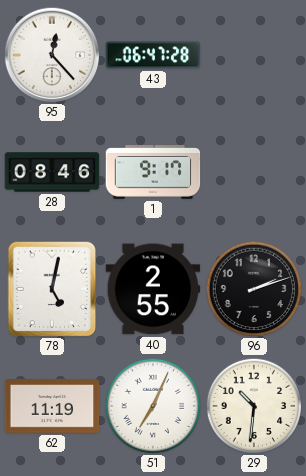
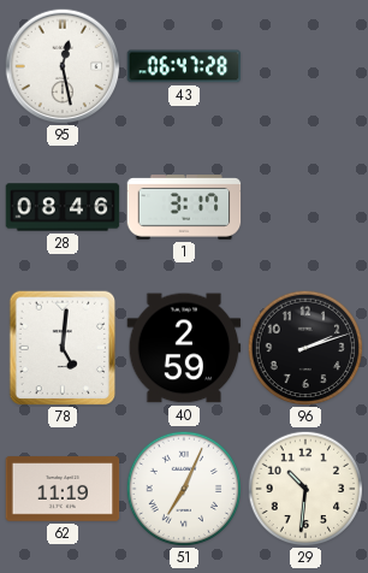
95: 12:23 -> 12:28
1: 9:17 -> 3:17
78: 5:02 -> 5:01
40: 2:55 -> 2:59
